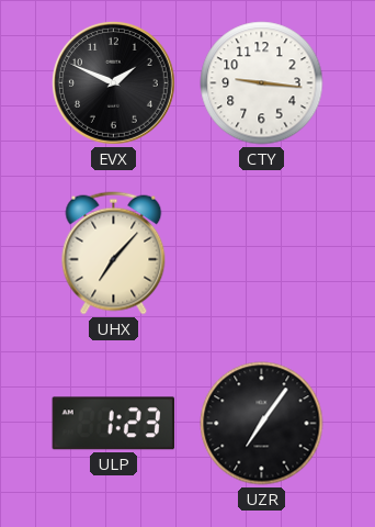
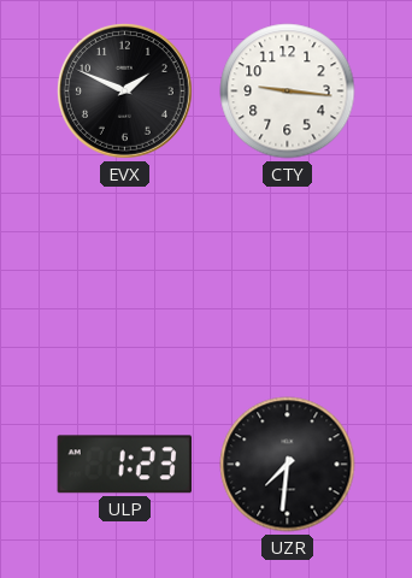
UHX: 7:07 -> none
UZR: 7:06 -> 7:31
